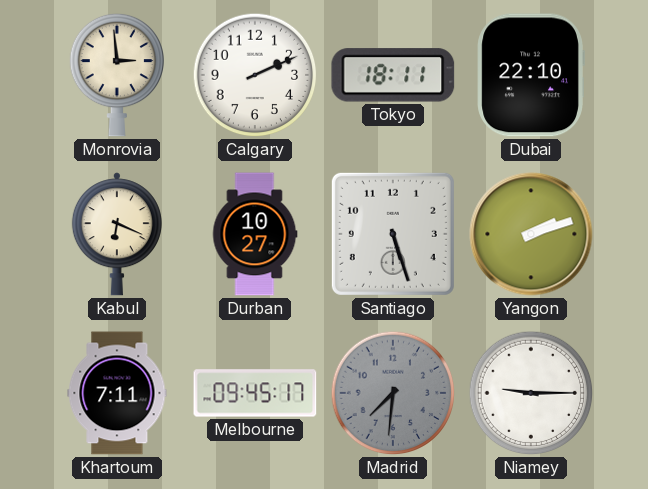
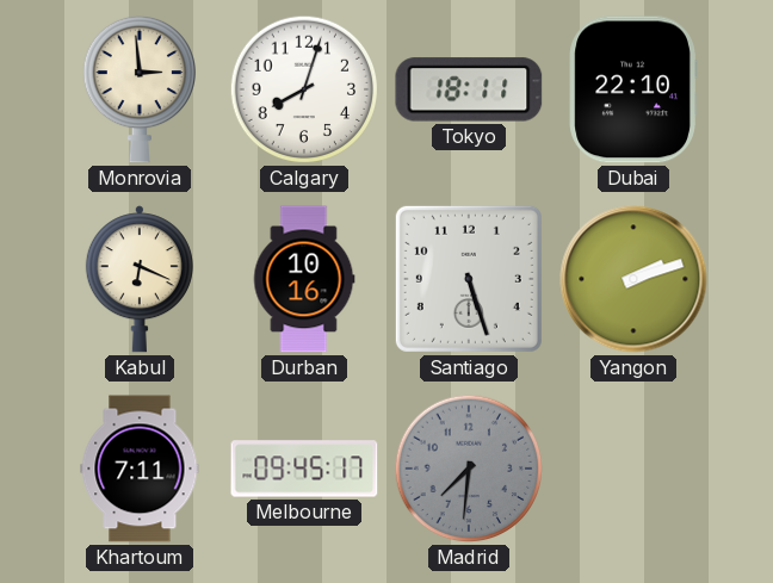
Calgary: 2:11 -> 8:03
Durban: 10:27 -> 10:16
Niamey: 9:15 -> none
